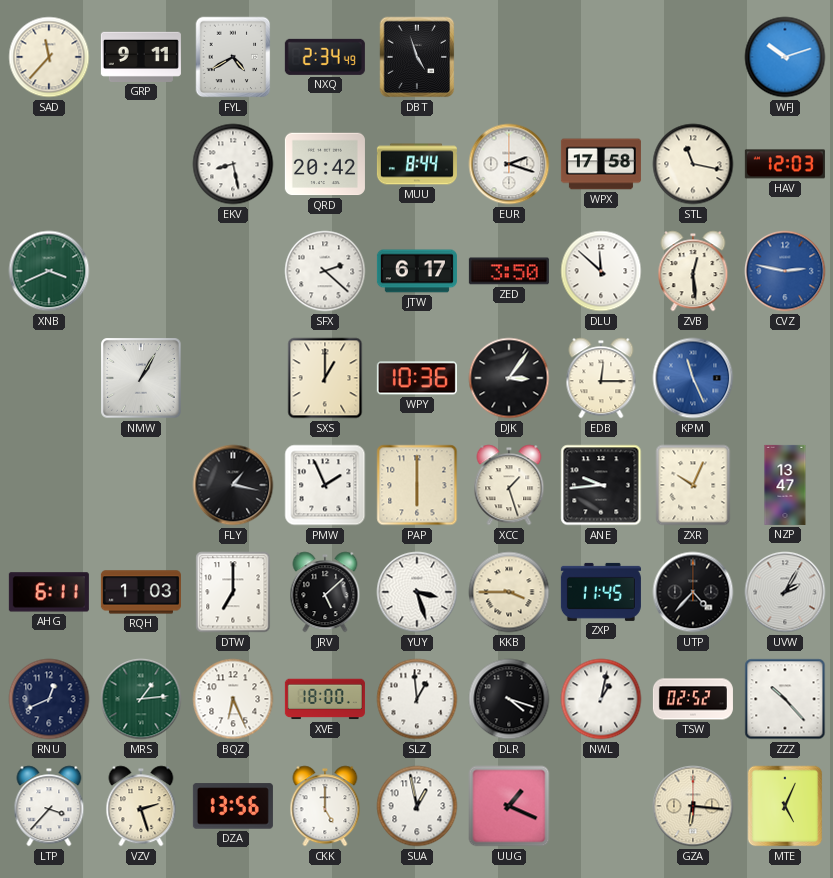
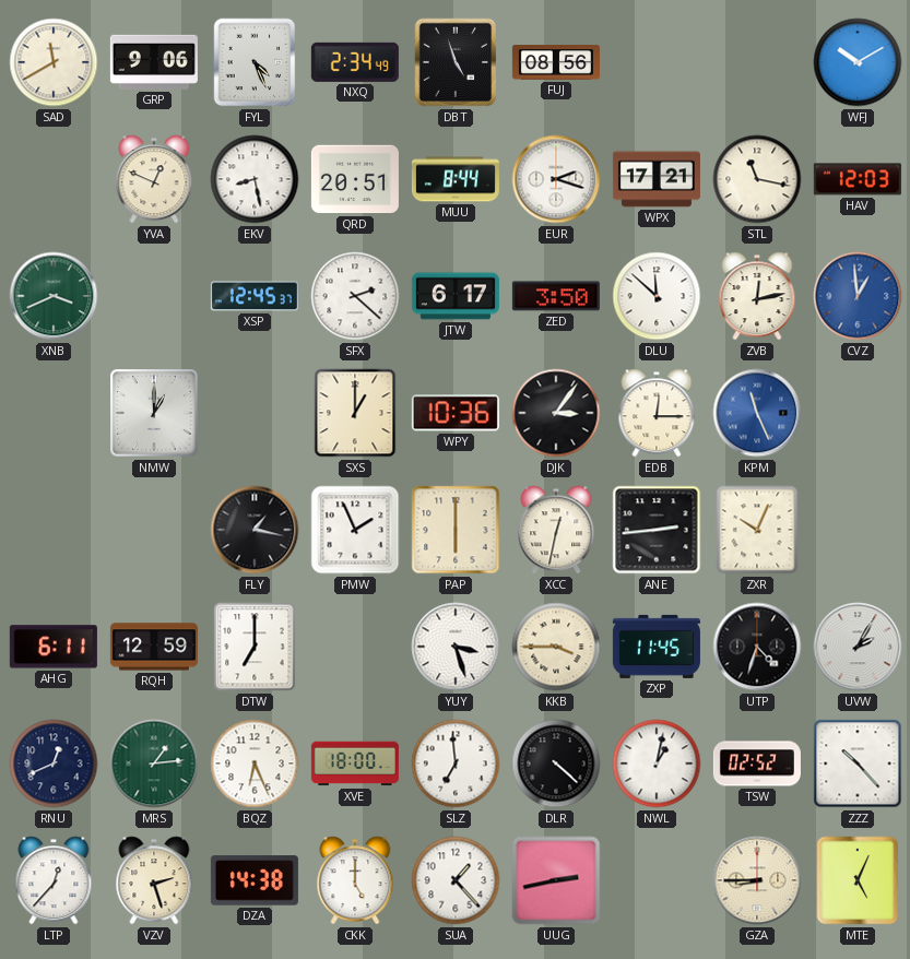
SAD: 11:37 -> 11:40
GRP: 9:11 -> 9:06
FYL: 4:40 -> 4:26
FUJ: none -> 08:56
WFJ: 10:12 -> 10:10
YVA: none -> 12:49
QRD: 20:42 -> 20:51
WPX: 17:58 -> 17:21
XSP: none -> 12:45
ZVB: 12:29 -> 12:13
CVZ: 2:47 -> 12:59
NMW: 1:05 -> 1:00
XCC: 1:27 -> 12:32
ANE: 9:44 -> 2:44
NZP: 13:47 -> none
RQH: 1:03 -> 12:59
JRV: 5:08 -> none
UTP: 4:37 -> 4:33
SLZ: 12:59 -> 6:59
DLR: 4:18 -> 4:22
LTP: 3:37 -> 12:37
DZA: 13:56 -> 14:38
SUA: 12:58 -> 1:23
UUG: 1:19 -> 2:43
GZA: 6:16 -> 8:45
